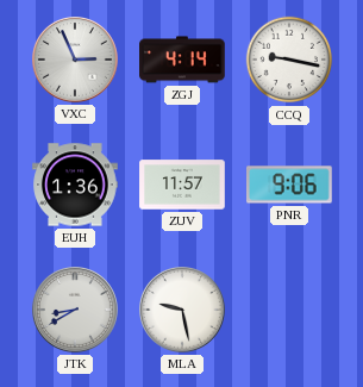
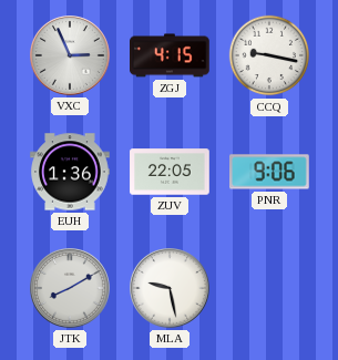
ZGJ: 4:14 -> 4:15
ZUV: 11:57 -> 22:05
JTK: 8:40 -> 8:10
